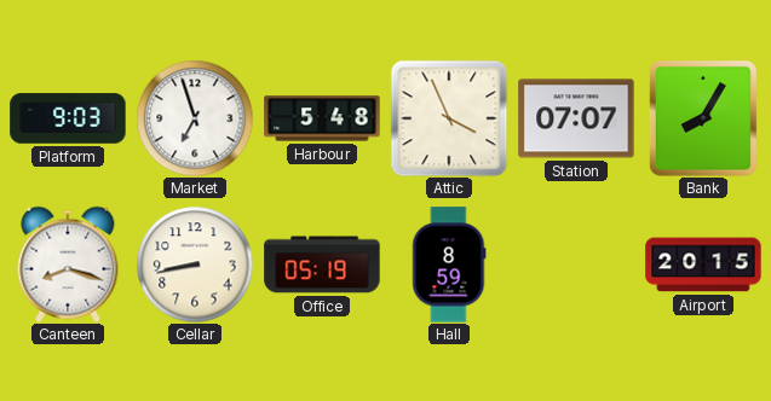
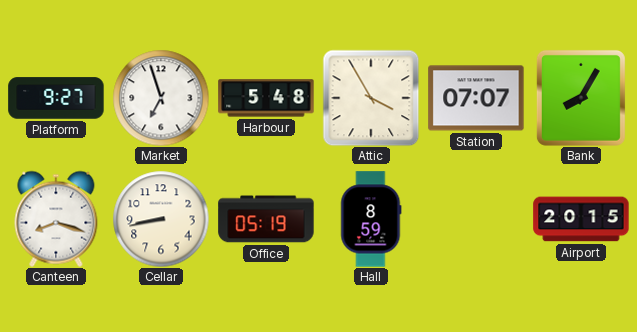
Platform: 9:03 -> 9:27
Attic: 3:56 -> 3:55
